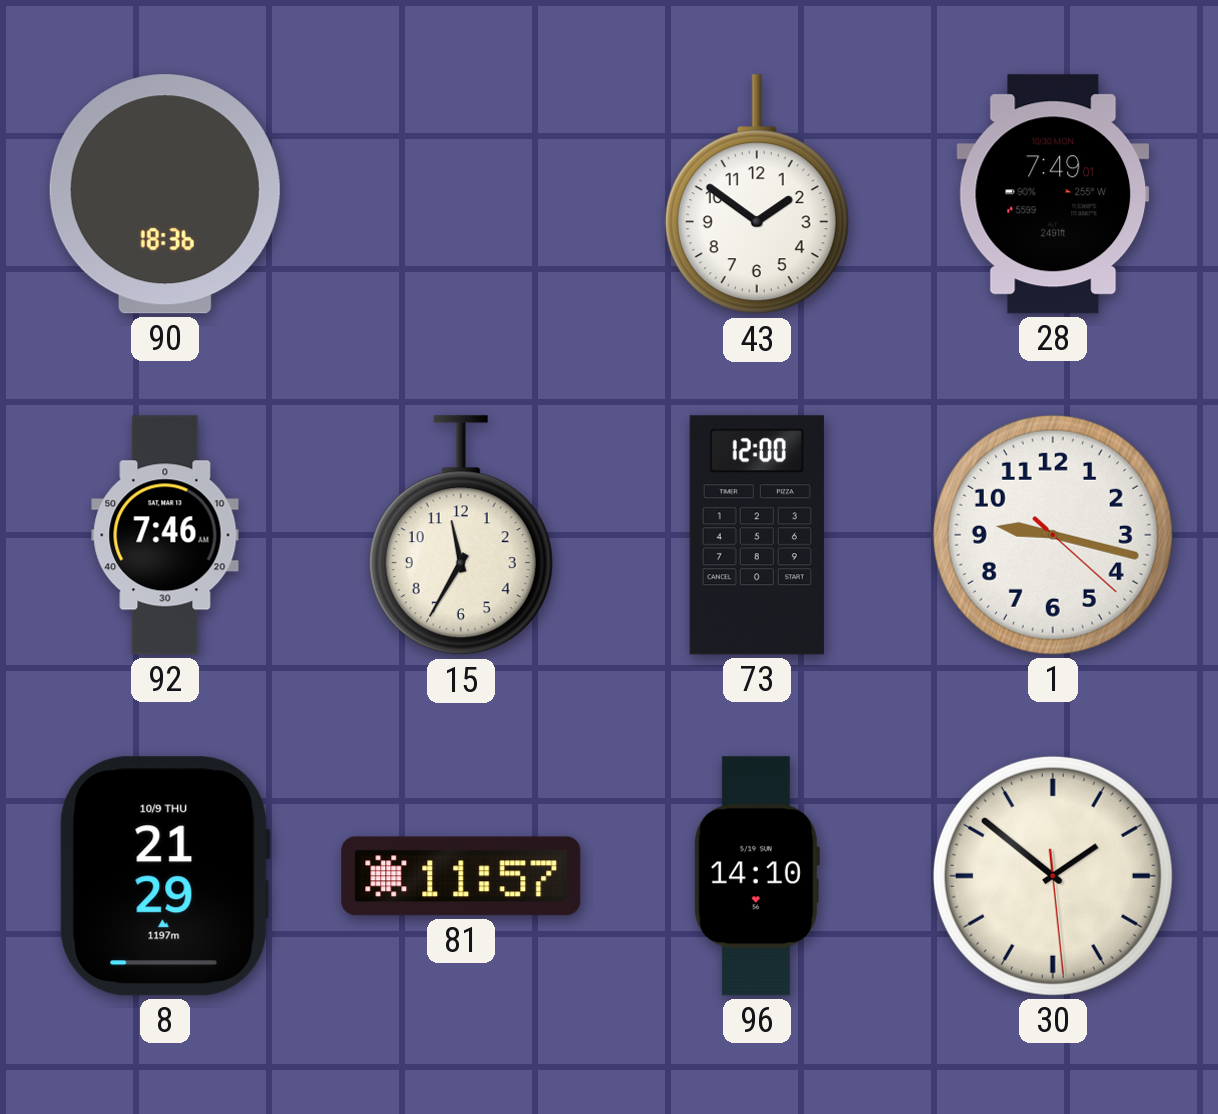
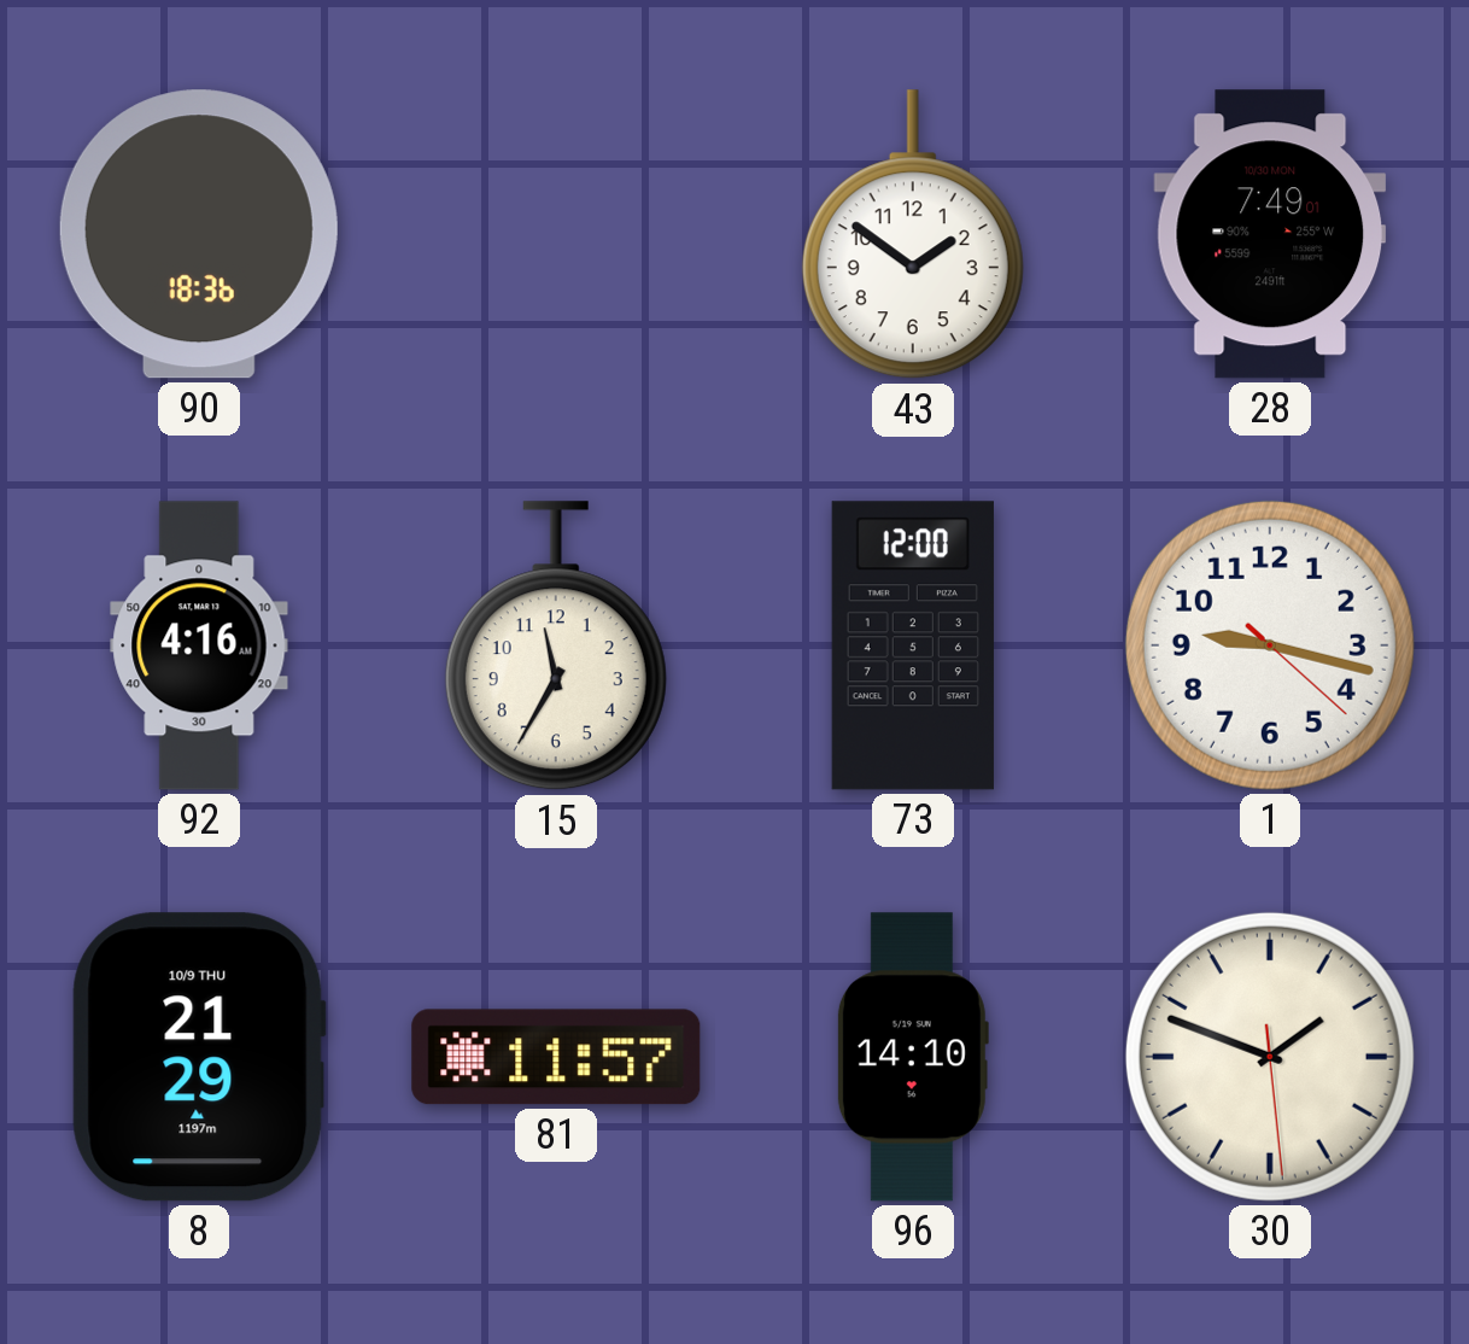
92: 7:46 -> 4:16
30: 1:51 -> 1:48
